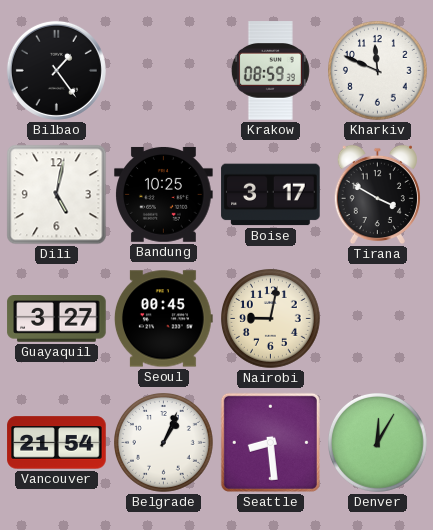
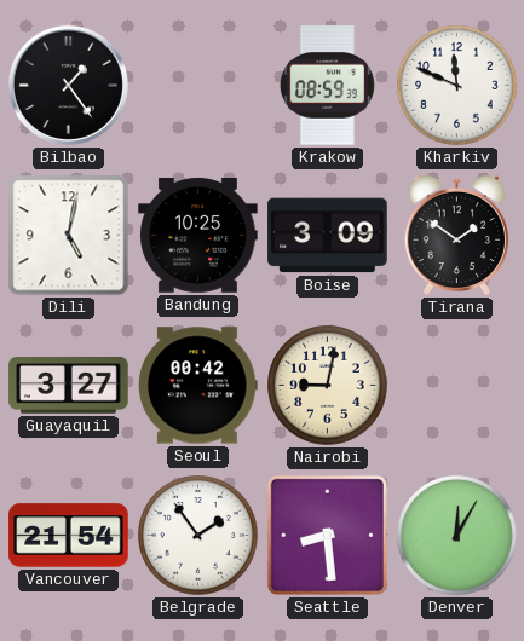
Boise: 3:17 -> 3:09
Tirana: 3:50 -> 1:51
Seoul: 00:45 -> 00:42
Belgrade: 1:04 -> 1:54
